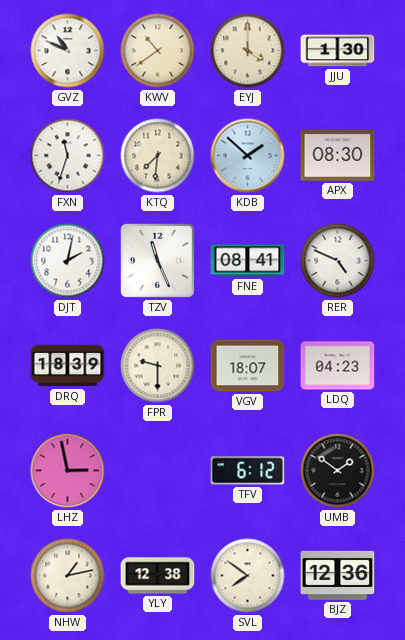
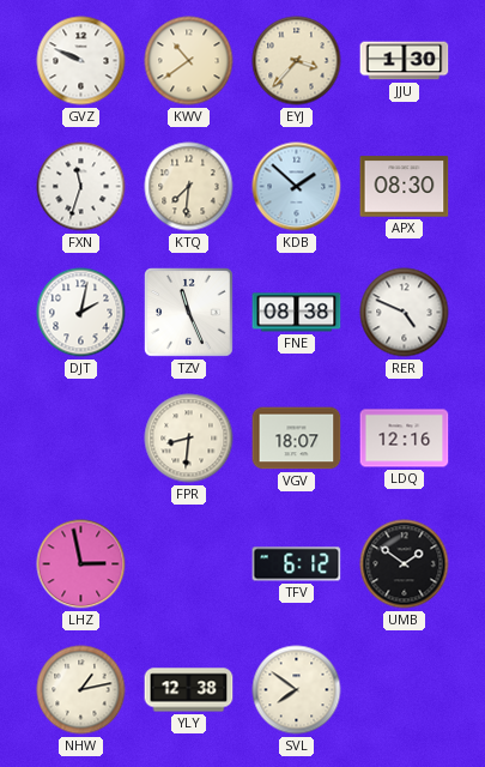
GVZ: 10:49 -> 9:49
EYJ: 4:00 -> 3:37
FNE: 08:41 -> 08:38
DRQ: 18:39 -> none
FPR: 9:30 -> 8:31
LDQ: 04:23 -> 12:16
BJZ: 12:36 -> none
